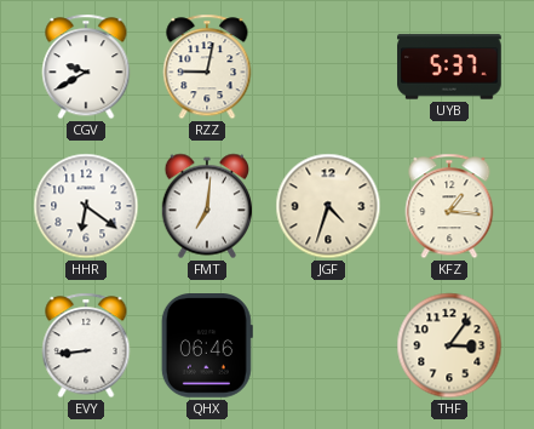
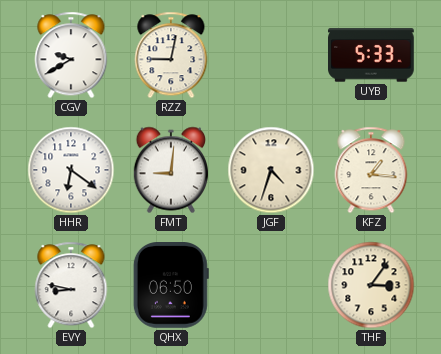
UYB: 5:37 -> 5:33
FMT: 7:01 -> 9:01
EVY: 8:44 -> 8:47
QHX: 06:46 -> 06:50
